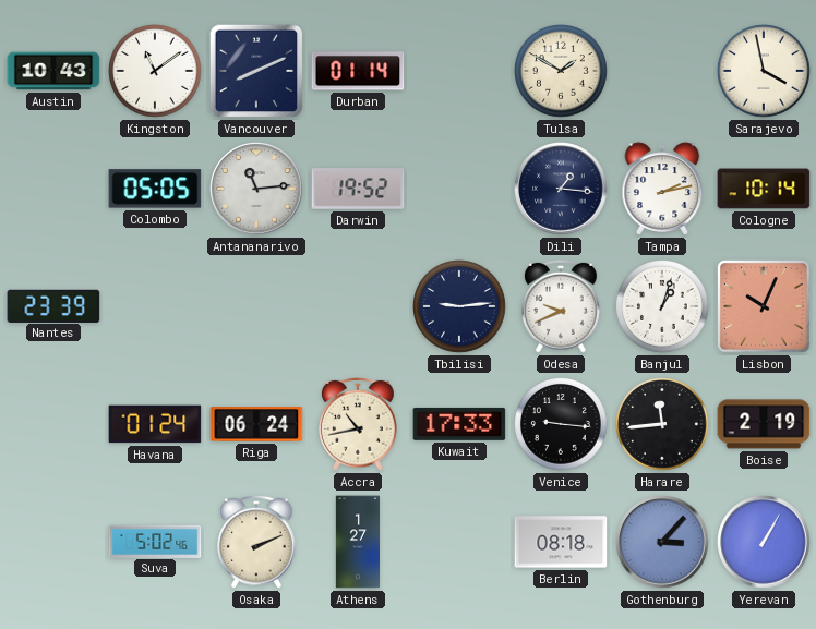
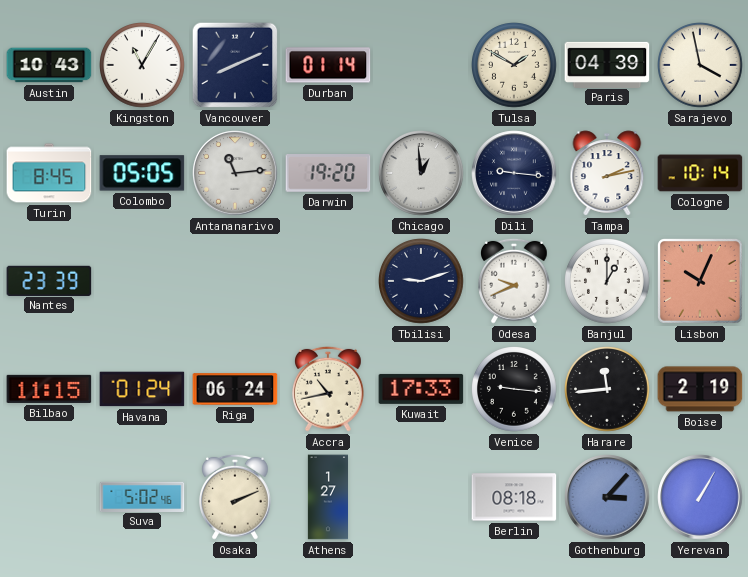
Kingston: 11:09 -> 11:05
Paris: none -> 04:39
Turin: none -> 8:45
Darwin: 19:52 -> 19:20
Chicago: none -> 12:59
Dili: 1:16 -> 9:16
Tbilisi: 9:14 -> 9:12
Banjul: 1:03 -> 1:00
Bilbao: none -> 11:15
